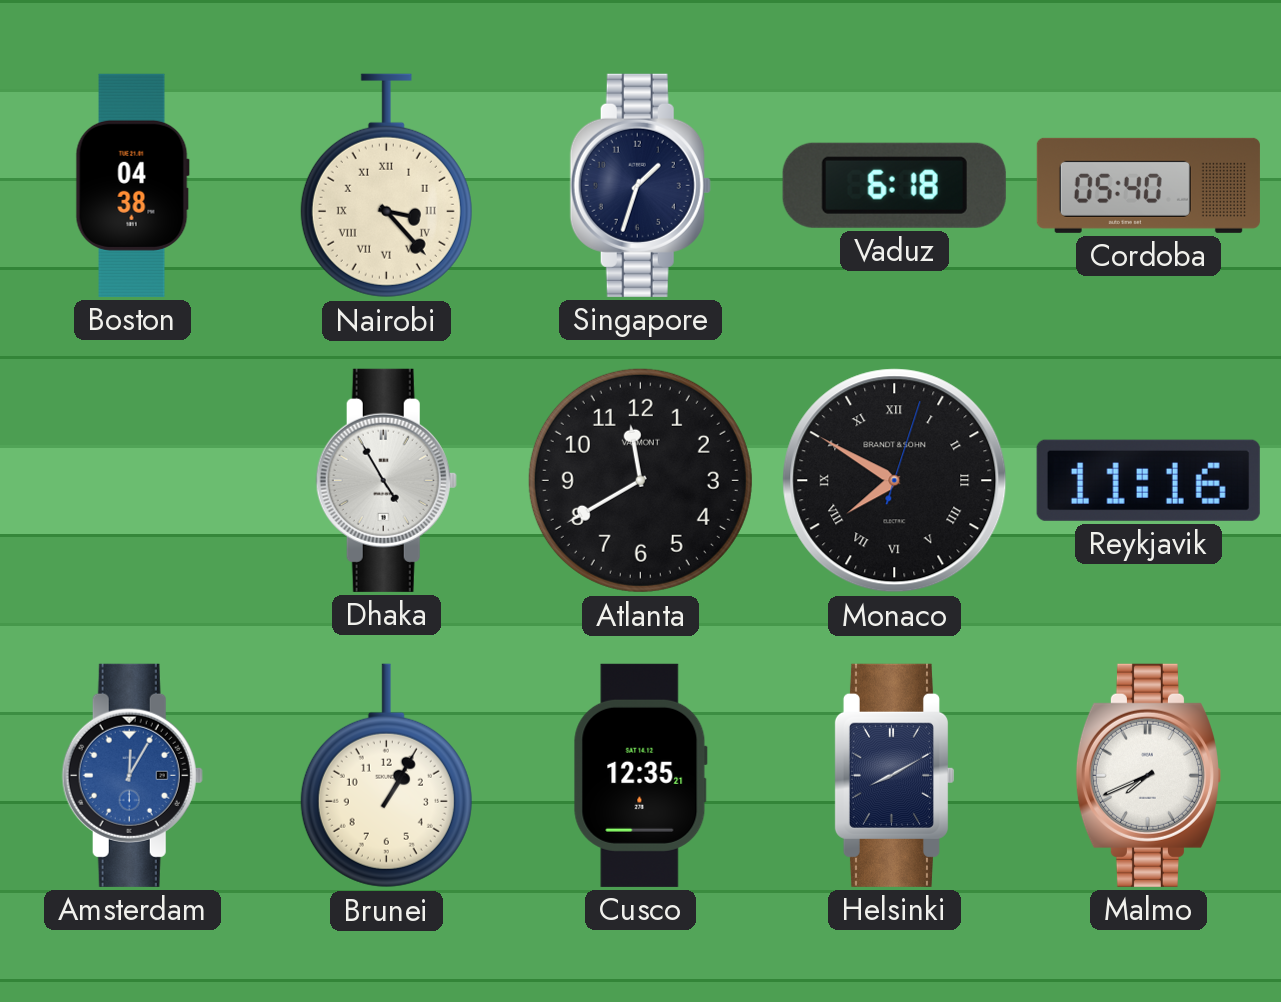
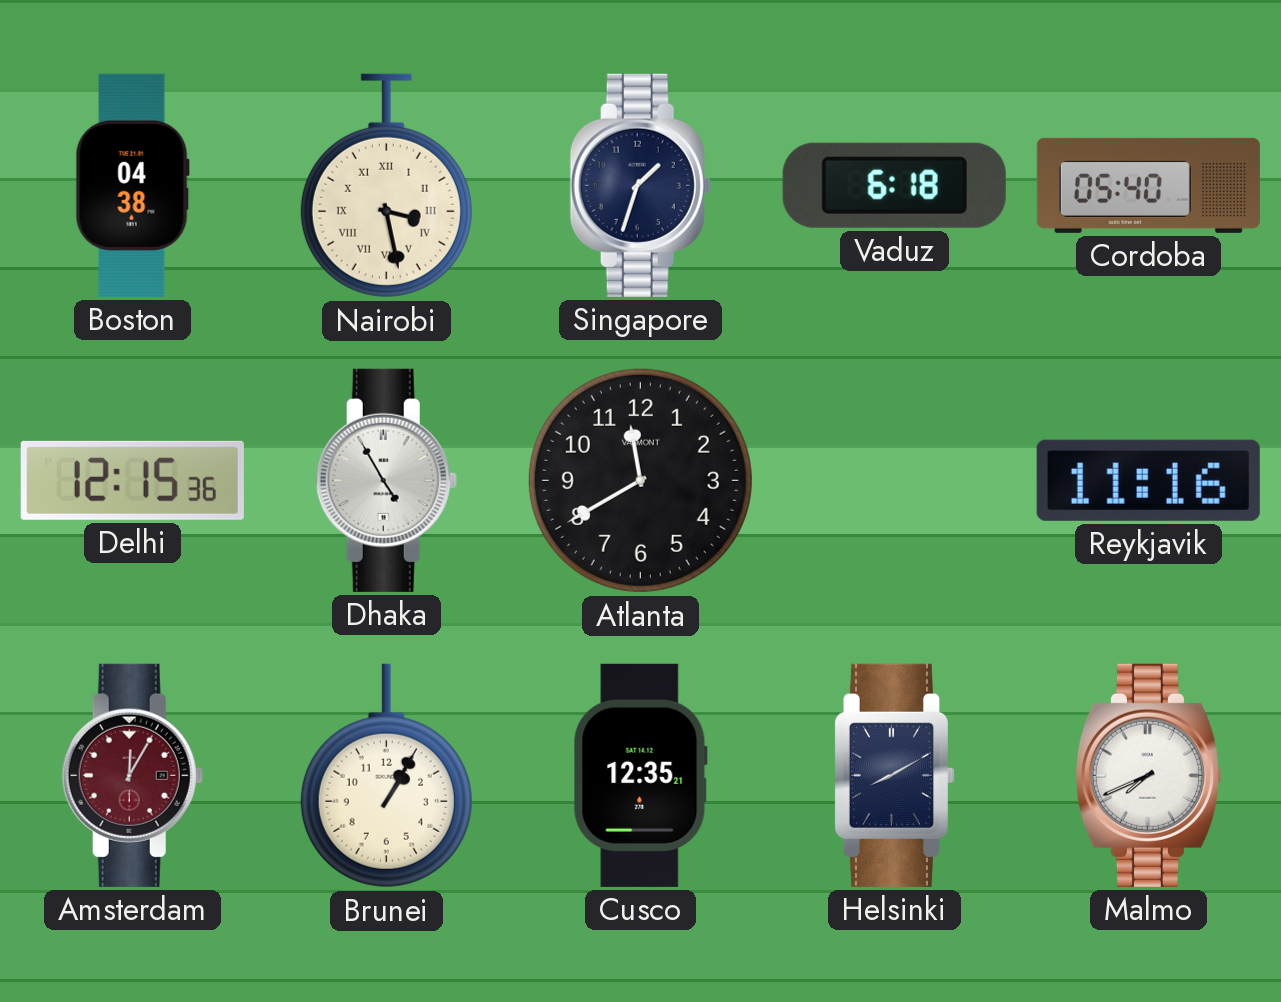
Nairobi: 3:23 -> 3:28
Delhi: none -> 12:15
Monaco: 7:50 -> none
Amsterdam dial: blue -> burgundy
